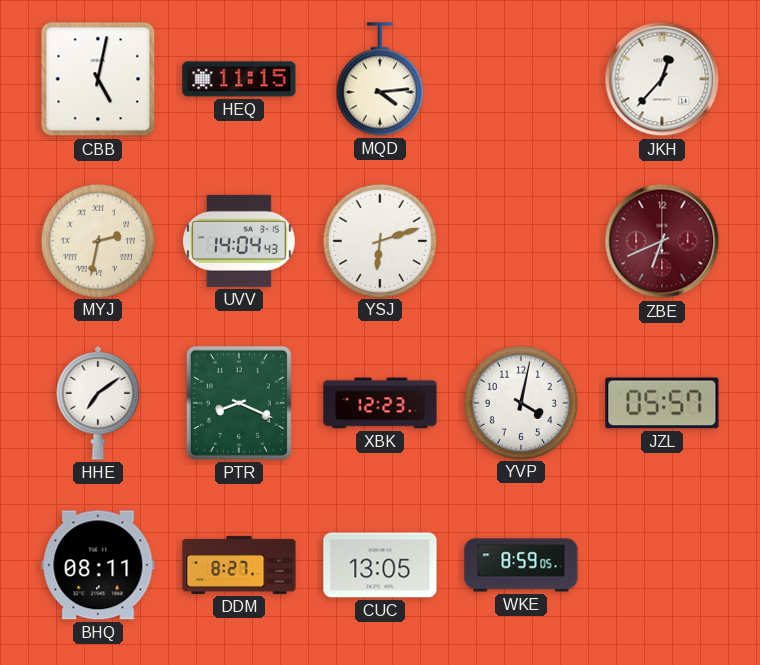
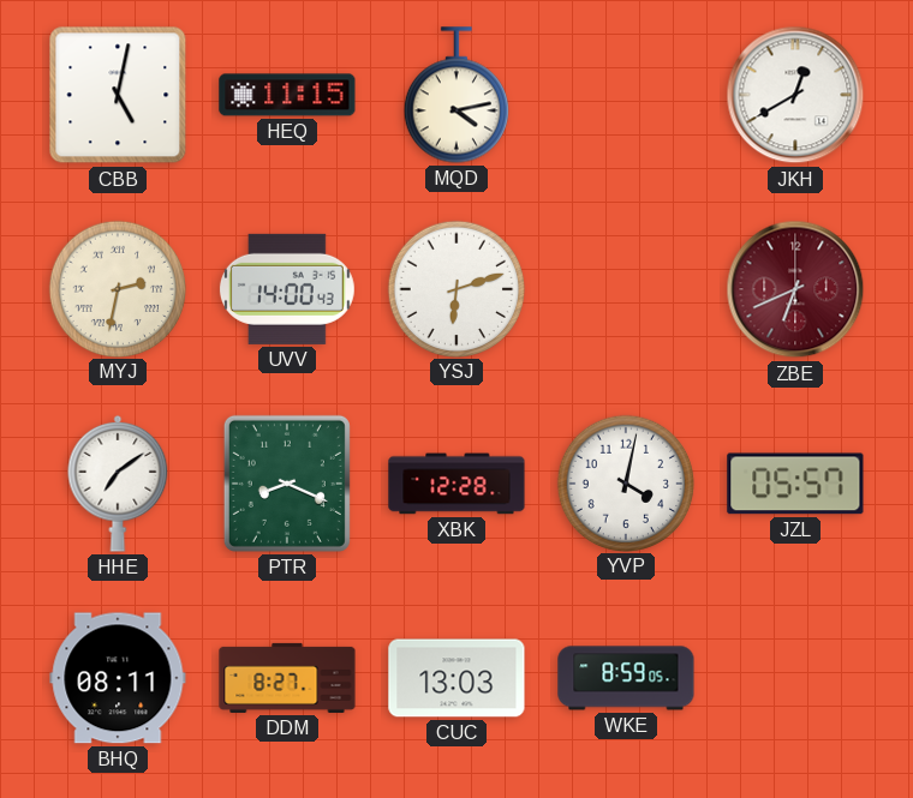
MQD: 4:14 -> 4:13
JKH: 12:37 -> 12:40
UVV: 14:04 -> 14:00
XBK: 12:23 -> 12:28
CUC: 13:05 -> 13:03
